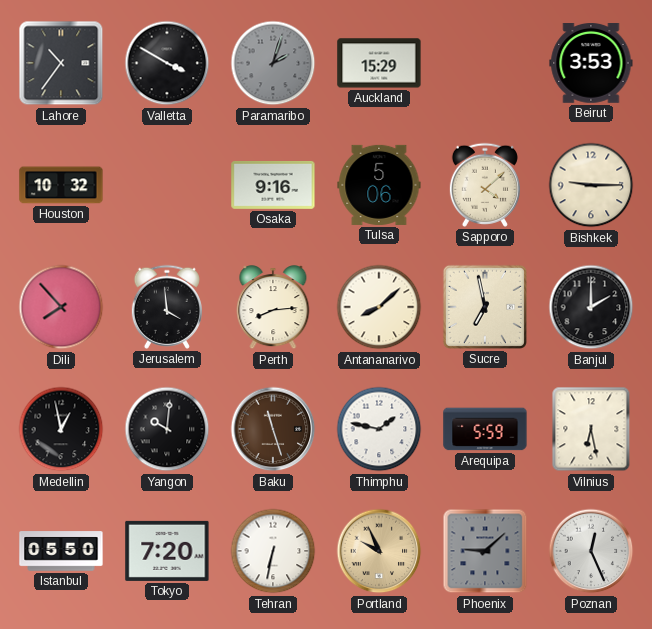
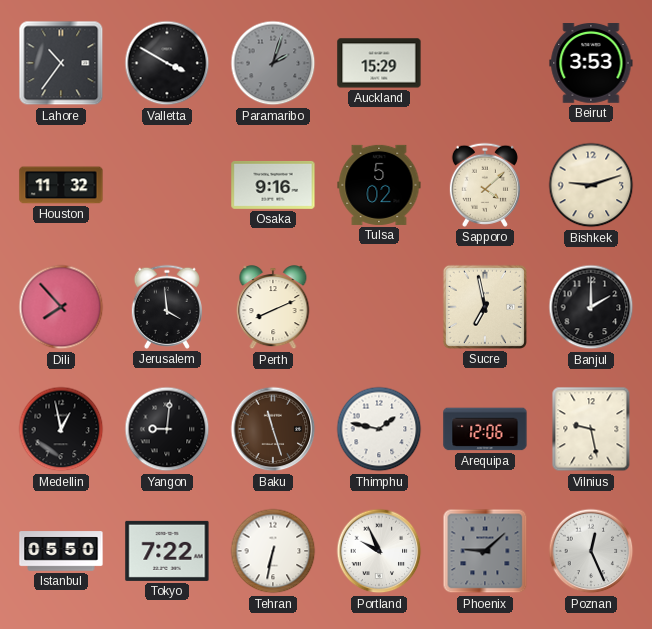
Houston: 10:32 -> 11:32
Tulsa: 5:06 -> 5:02
Bishkek: 9:15 -> 9:12
Perth: 8:14 -> 8:11
Antananarivo: 8:08 -> none
Yangon: 10:01 -> 9:01
Arequipa: 5:59 -> 12:06
Vilnius: 6:28 -> 9:28
Tokyo: 7:20 -> 7:22
Portland dial: champagne -> white
